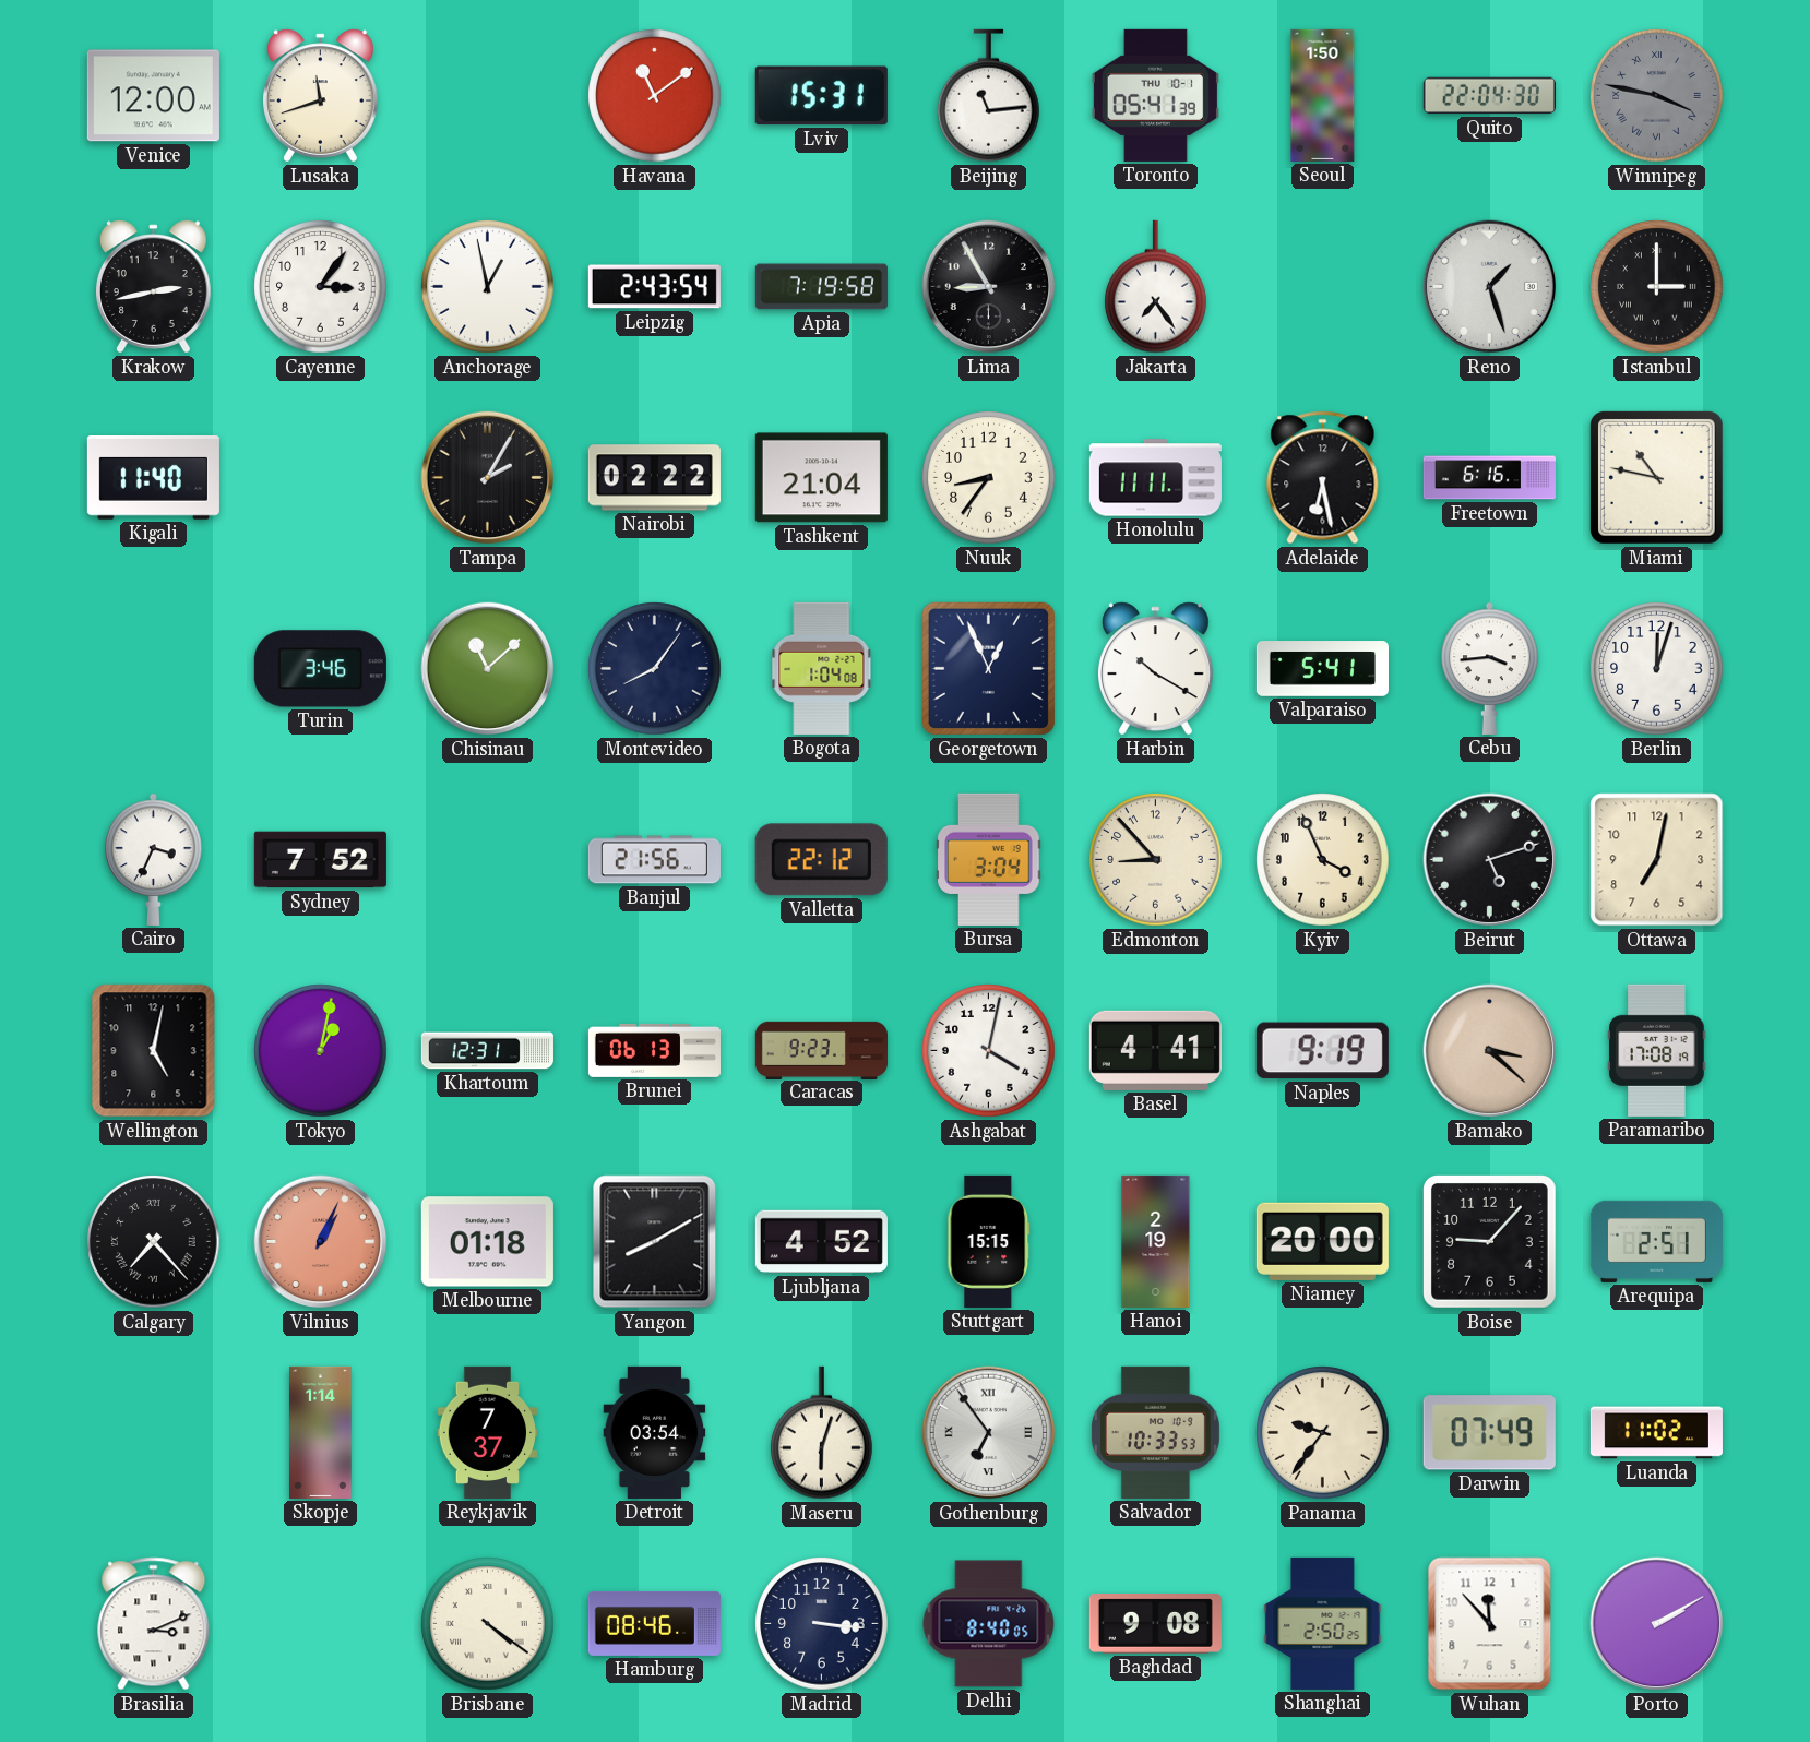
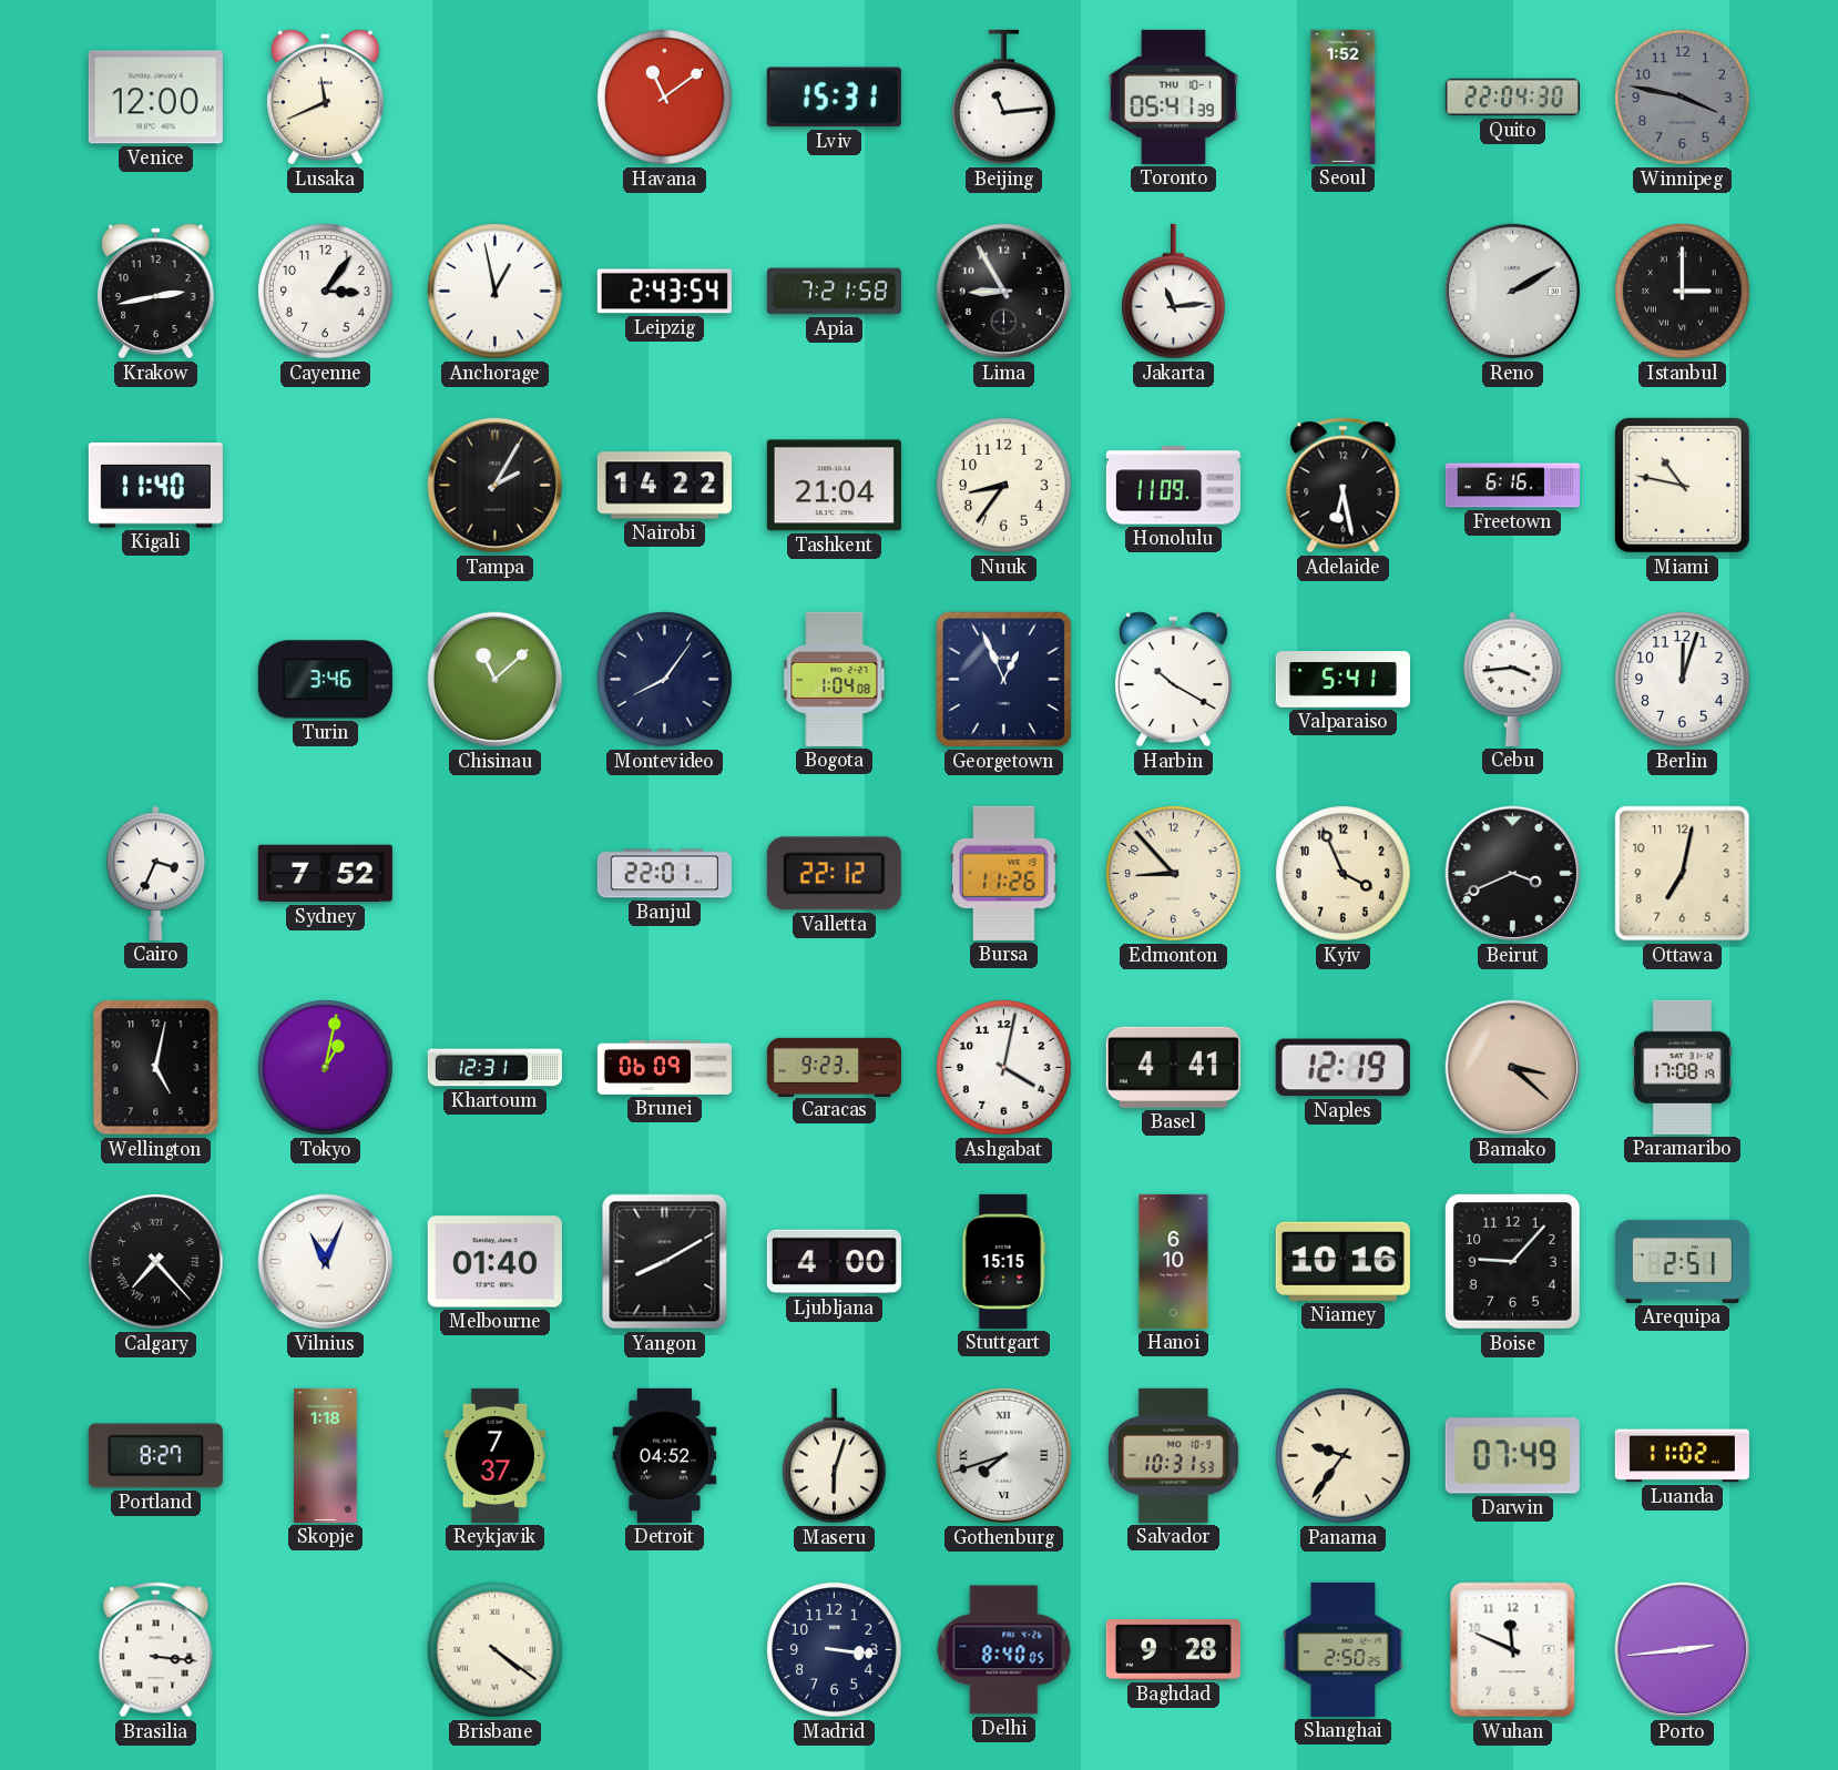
Lusaka: 11:42 -> 11:41
Seoul: 1:50 -> 1:52
Winnipeg numerals: Roman -> Arabic
Apia: 7:19 -> 7:21
Jakarta: 7:24 -> 11:14
Reno: 1:27 -> 2:10
Nairobi: 02:22 -> 14:22
Honolulu: 11:11 -> 11:09
Banjul: 21:56 -> 22:01
Bursa: 3:04 -> 11:26
Beirut: 5:12 -> 3:41
Brunei: 06:13 -> 06:09
Naples: 9:19 -> 12:19
Vilnius: 1:04 -> 11:04
Vilnius dial: salmon -> white
Melbourne: 01:18 -> 01:40
Ljubljana: 4:52 -> 4:00
Hanoi: 2:19 -> 6:10
Niamey: 20:00 -> 10:16
Portland: none -> 8:27
Skopje: 1:14 -> 1:18
Detroit: 03:54 -> 04:52
Gothenburg: 6:54 -> 7:42
Salvador: 10:33 -> 10:31
Brasilia: 3:11 -> 3:16
Hamburg: 08:46 -> none
Baghdad: 9:08 -> 9:28
Wuhan: 11:53 -> 11:49
Porto: 2:10 -> 2:44
